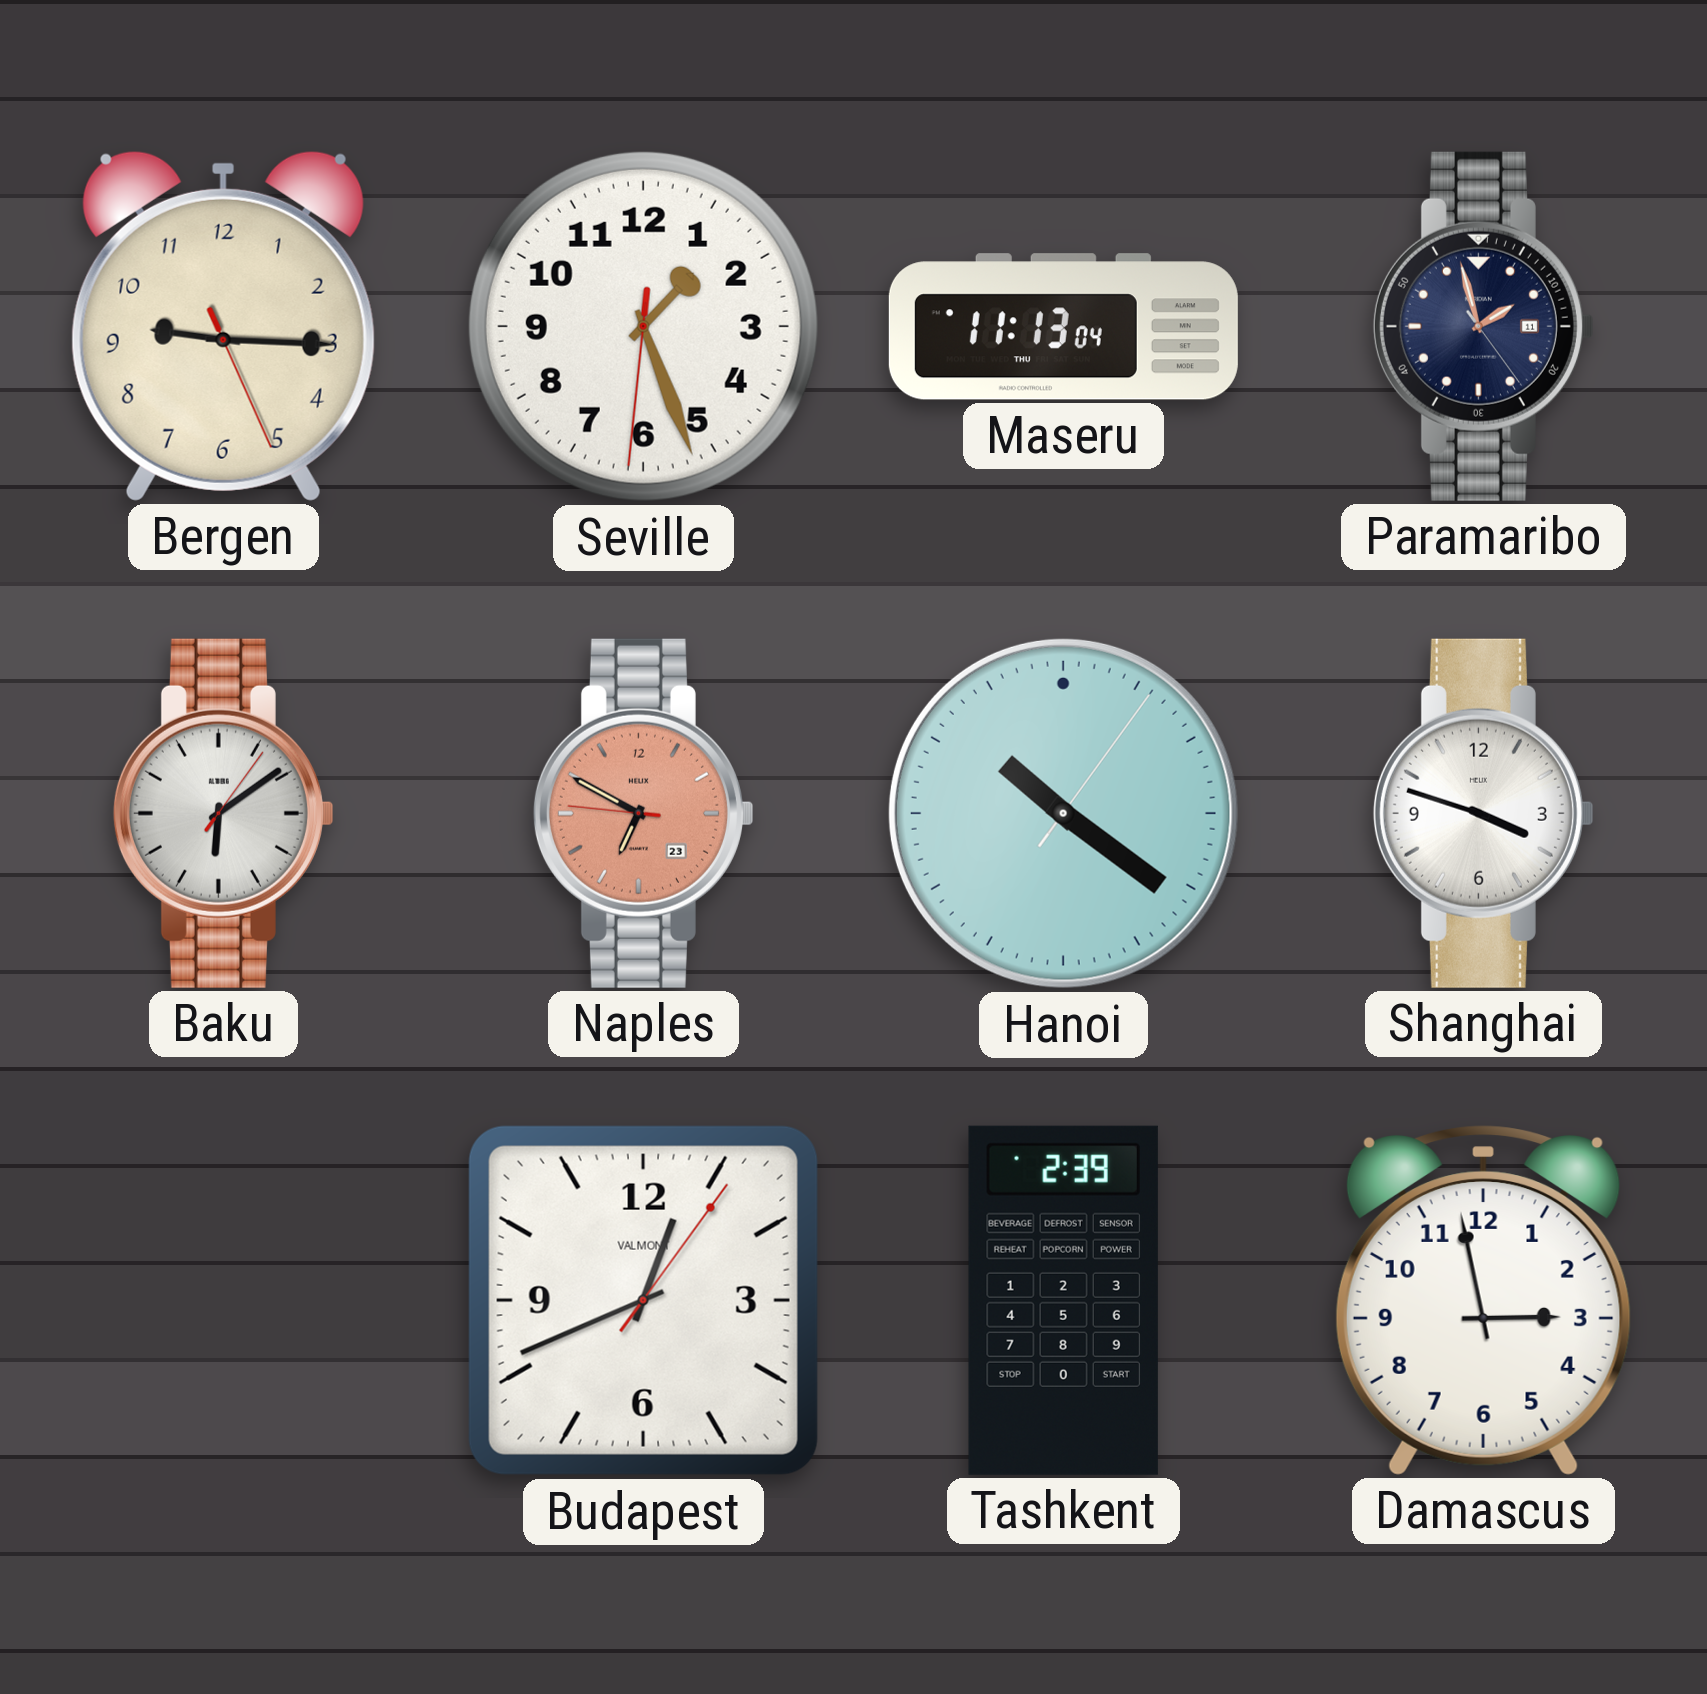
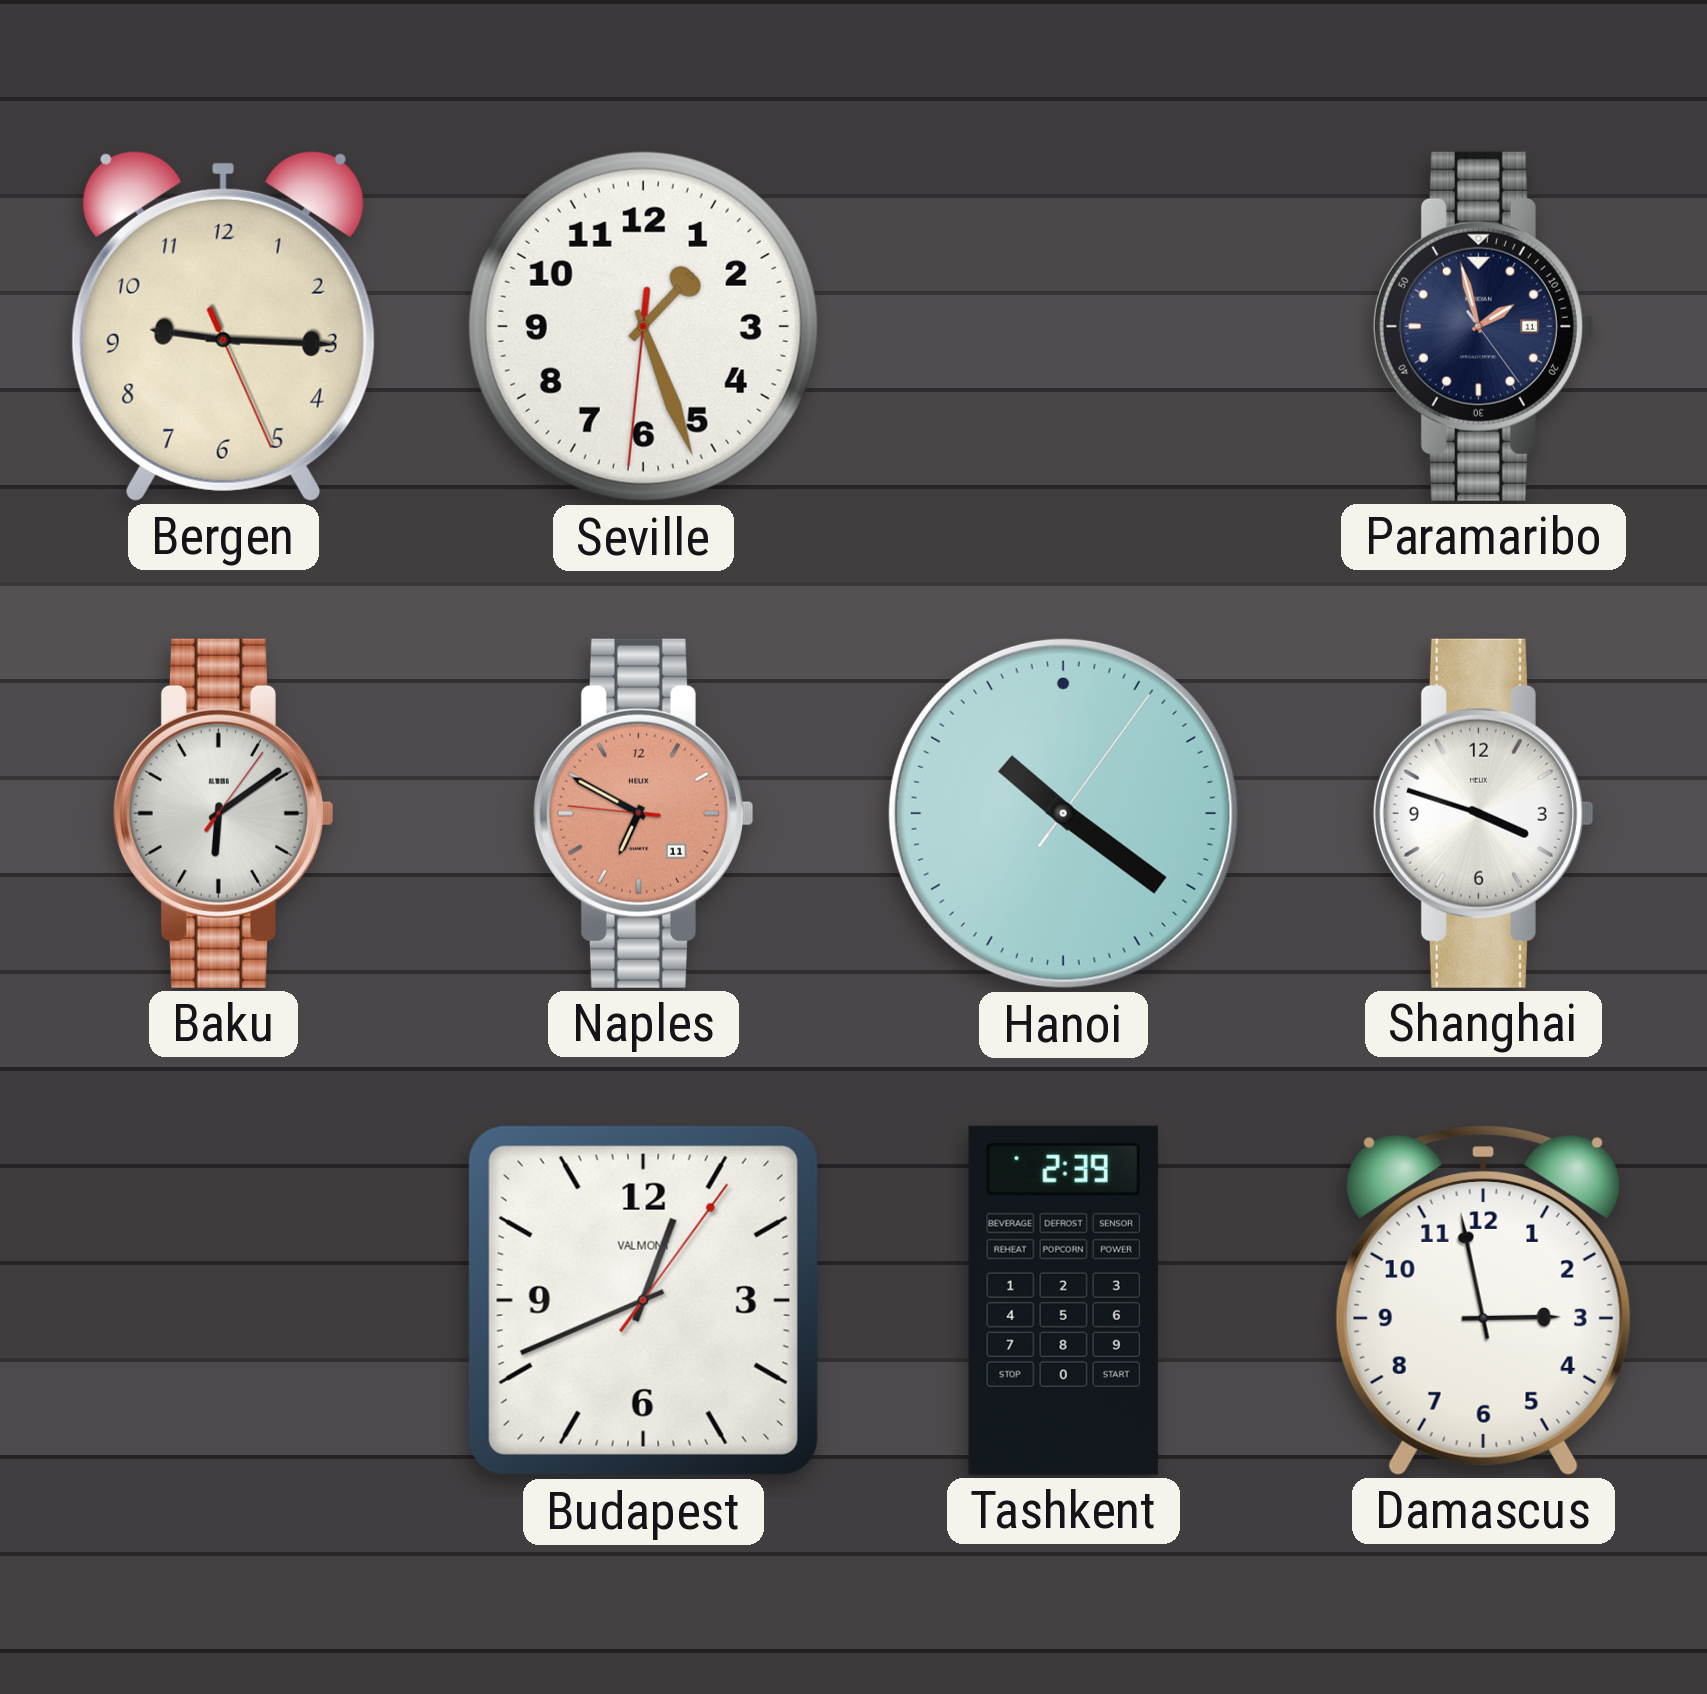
Maseru: 11:13 -> none
Naples date: 23 -> 11
